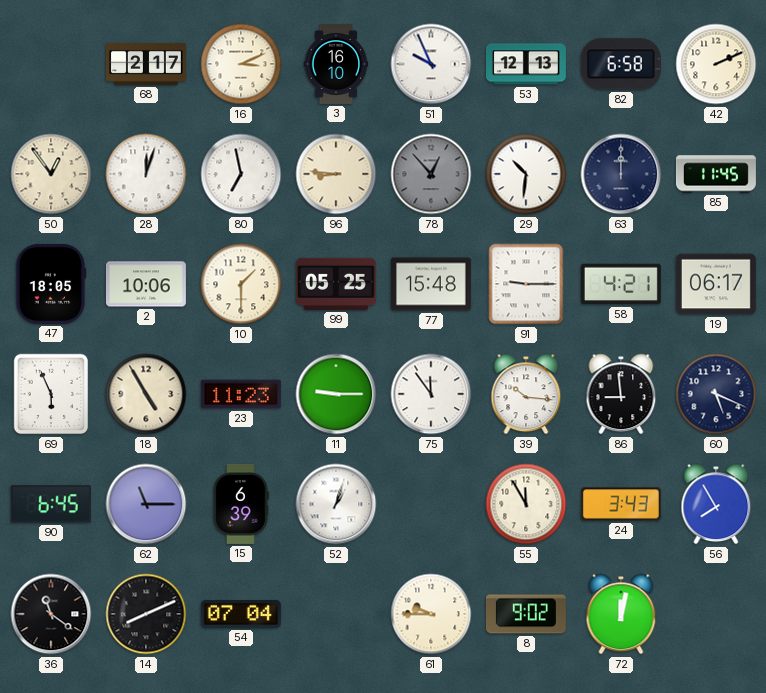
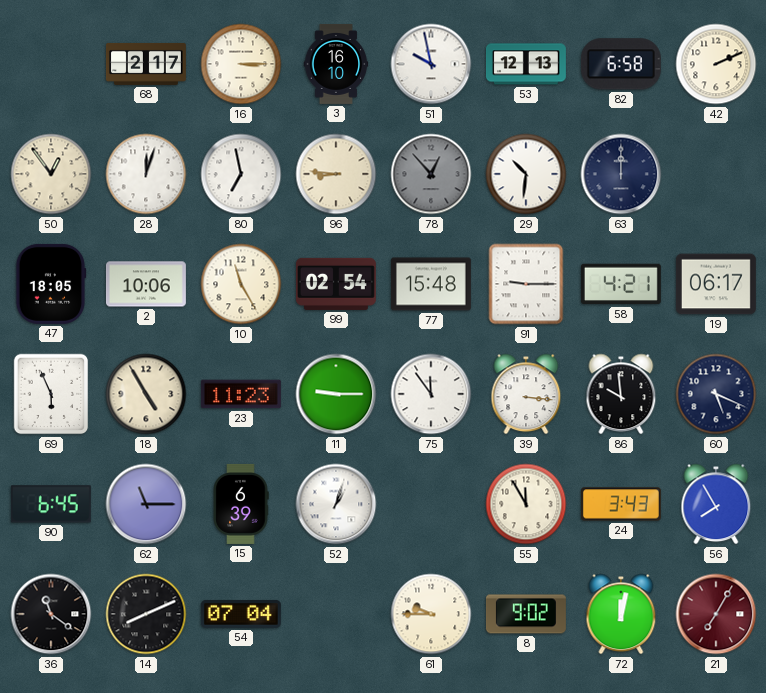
16: 3:11 -> 3:15
51: 9:56 -> 9:58
85: 11:45 -> none
10: 1:30 -> 11:25
99: 05:25 -> 02:54
39: 10:16 -> 3:16
86: 8:59 -> 9:59
21: none -> 7:05
